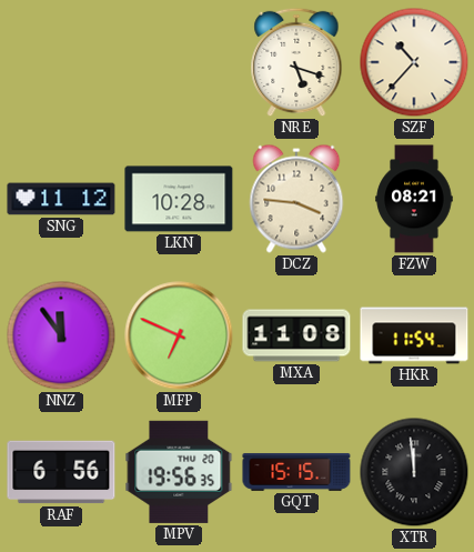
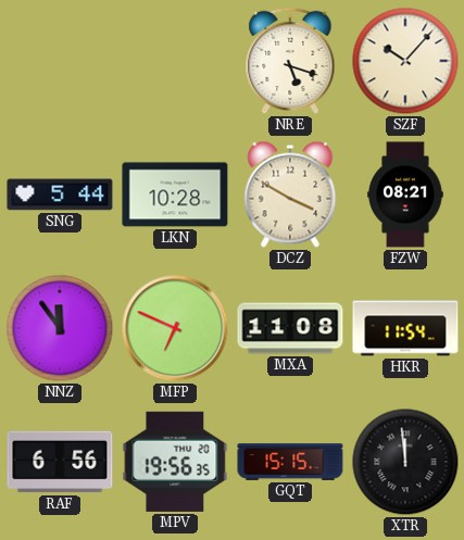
SZF: 10:37 -> 10:07
SNG: 11:12 -> 5:44
DCZ: 3:46 -> 3:50
